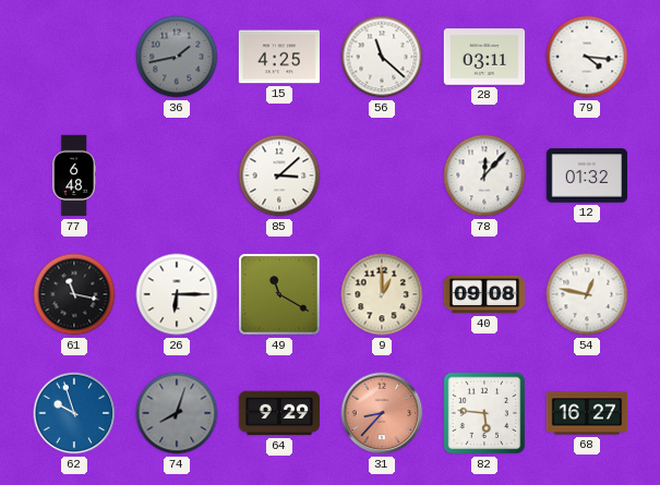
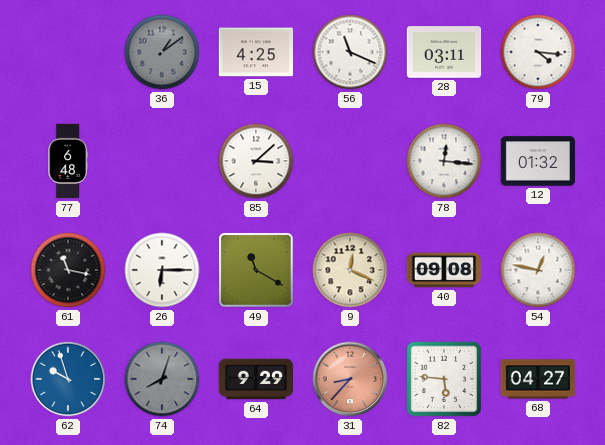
36: 1:43 -> 1:09
56: 11:22 -> 11:19
78: 12:07 -> 12:16
9: 1:00 -> 12:19
68: 16:27 -> 04:27
